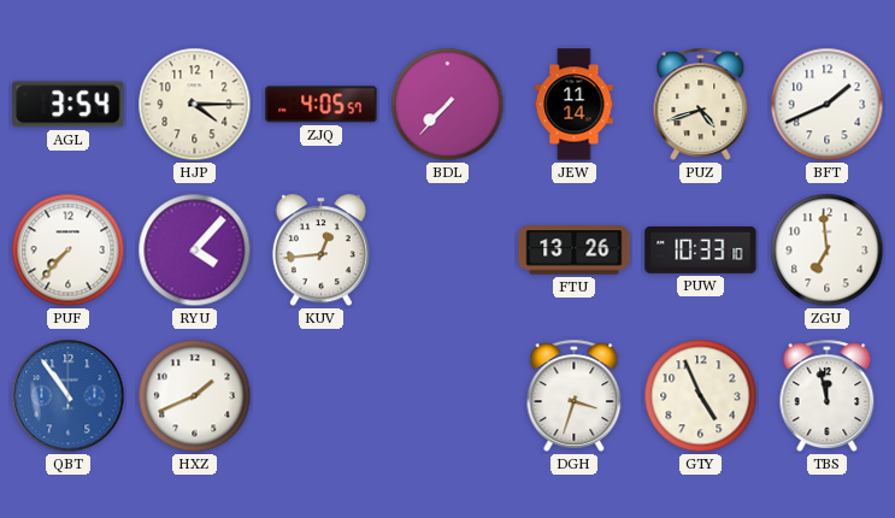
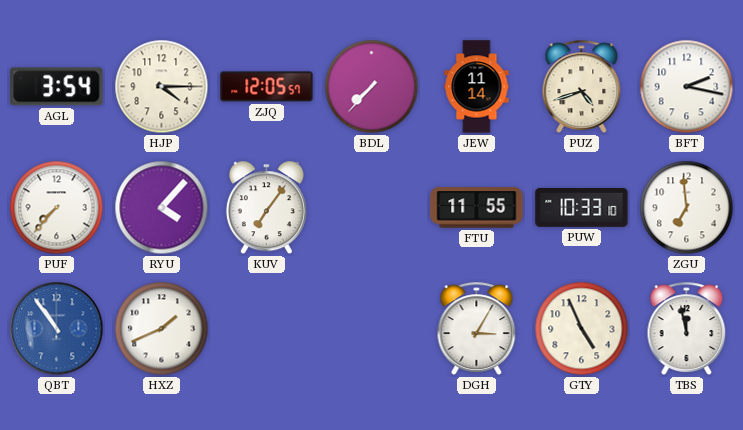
ZJQ: 4:05 -> 12:05
BFT: 1:41 -> 2:17
KUV: 12:44 -> 7:06
FTU: 13:26 -> 11:55
DGH: 3:33 -> 3:05
